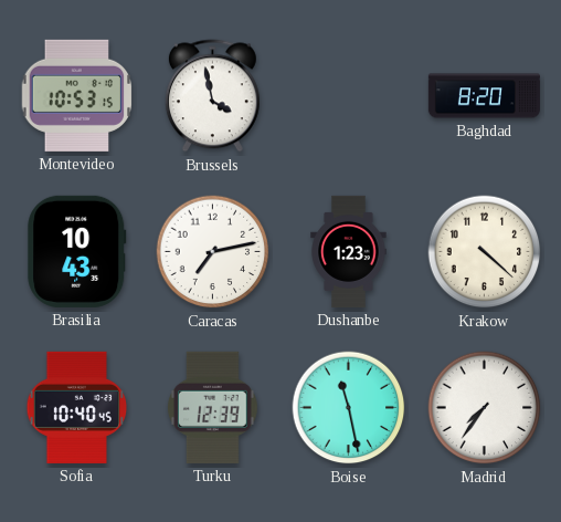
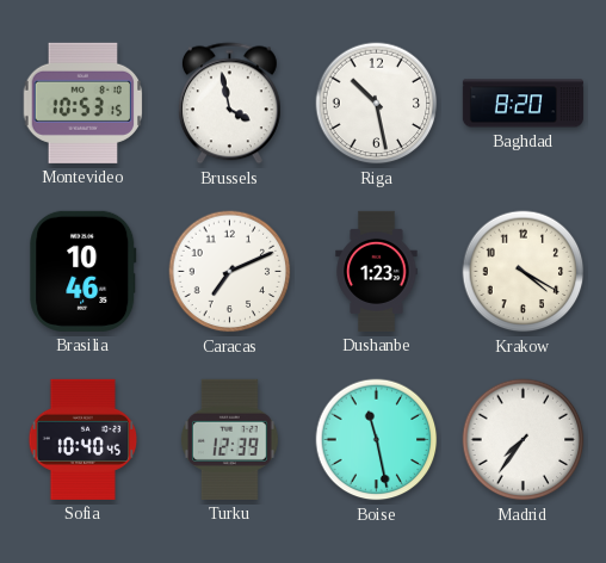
Riga: none -> 10:28
Brasilia: 10:43 -> 10:46
Caracas: 7:13 -> 7:11
Krakow: 4:22 -> 4:20
